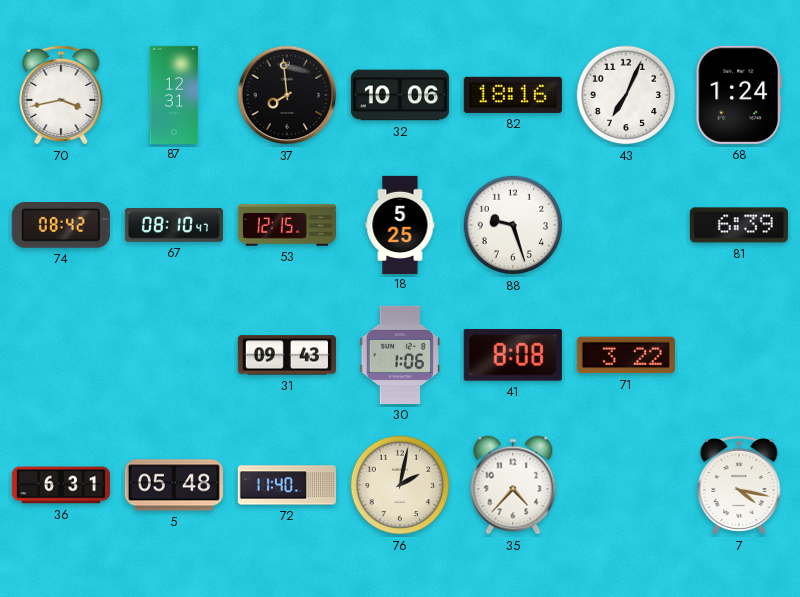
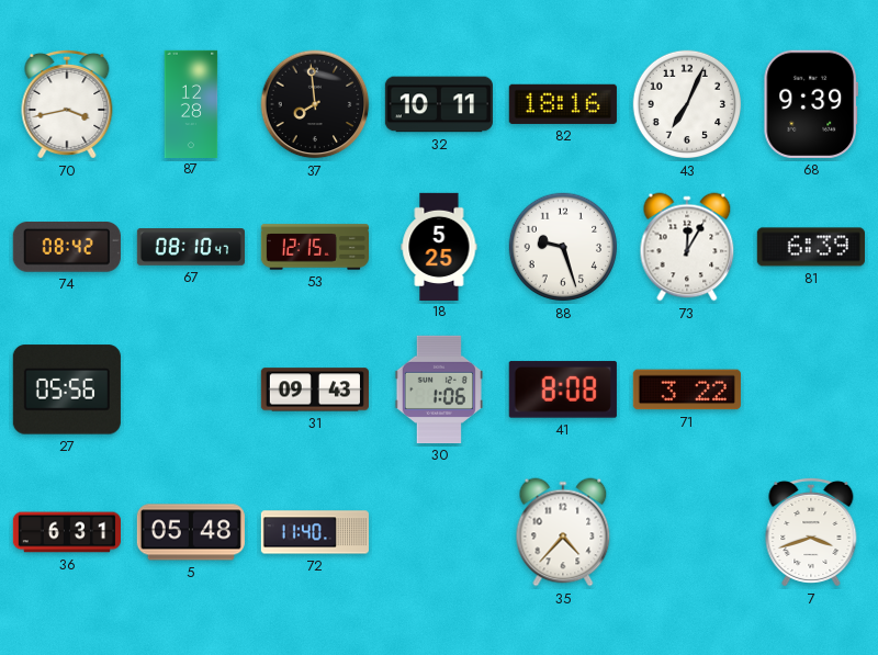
87: 12:31 -> 12:28
32: 10:06 -> 10:11
68: 1:24 -> 9:39
73: none -> 12:05
27: none -> 05:56
76: 2:02 -> none
7: 4:17 -> 3:42
